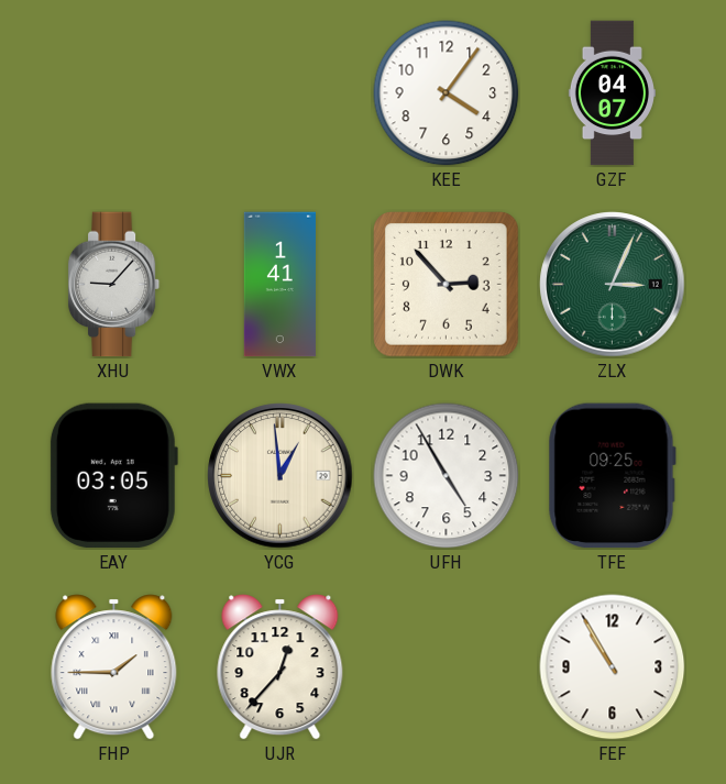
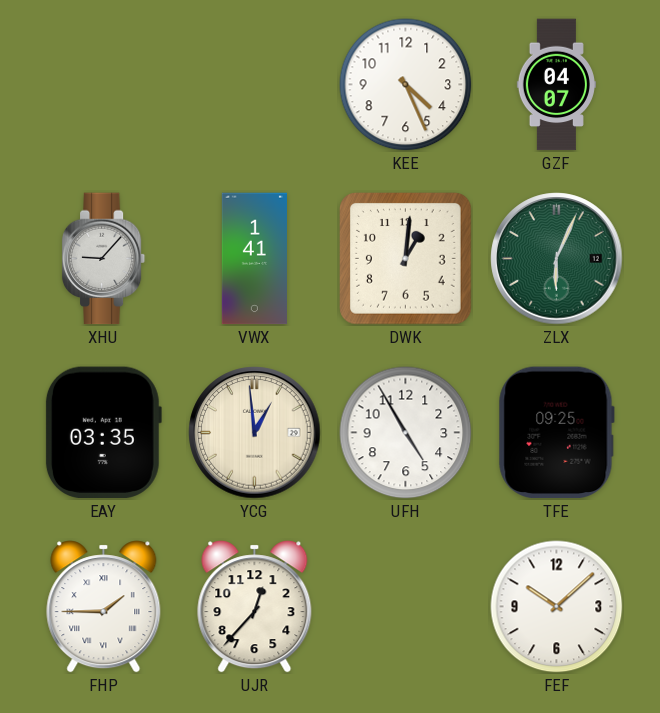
KEE: 4:06 -> 4:26
DWK: 2:53 -> 1:01
ZLX: 3:04 -> 6:04
EAY: 03:05 -> 03:35
FEF: 10:55 -> 10:08
